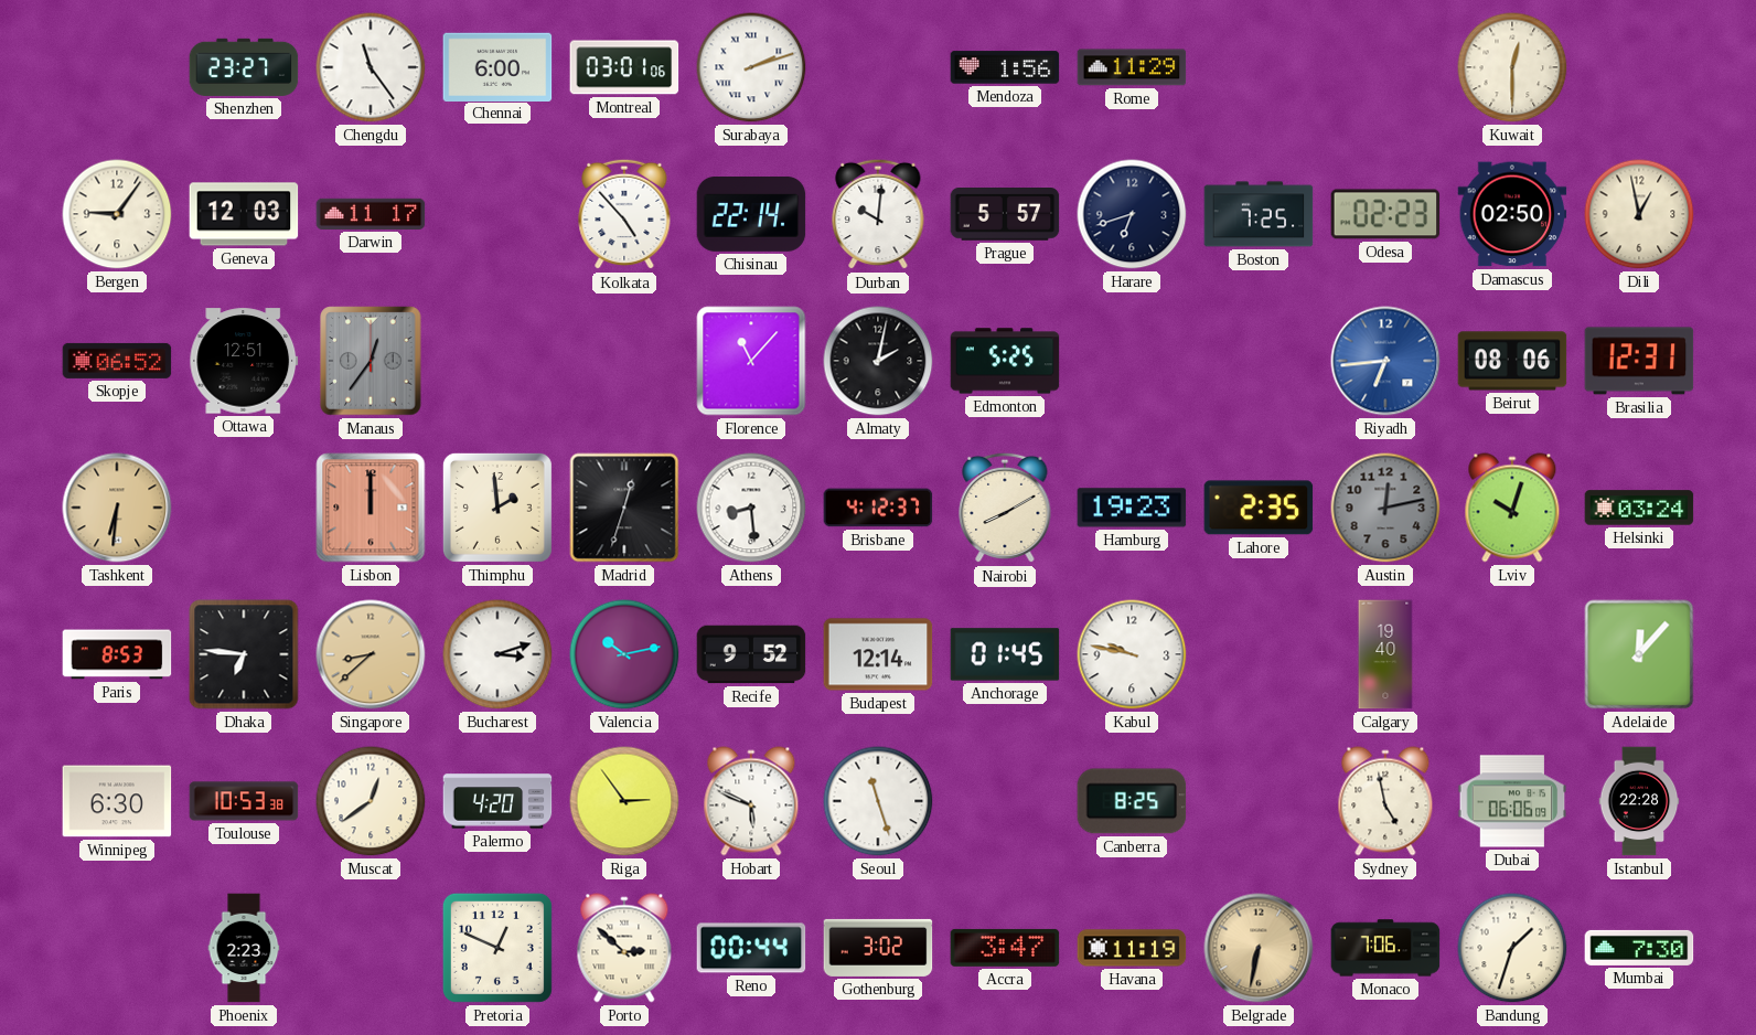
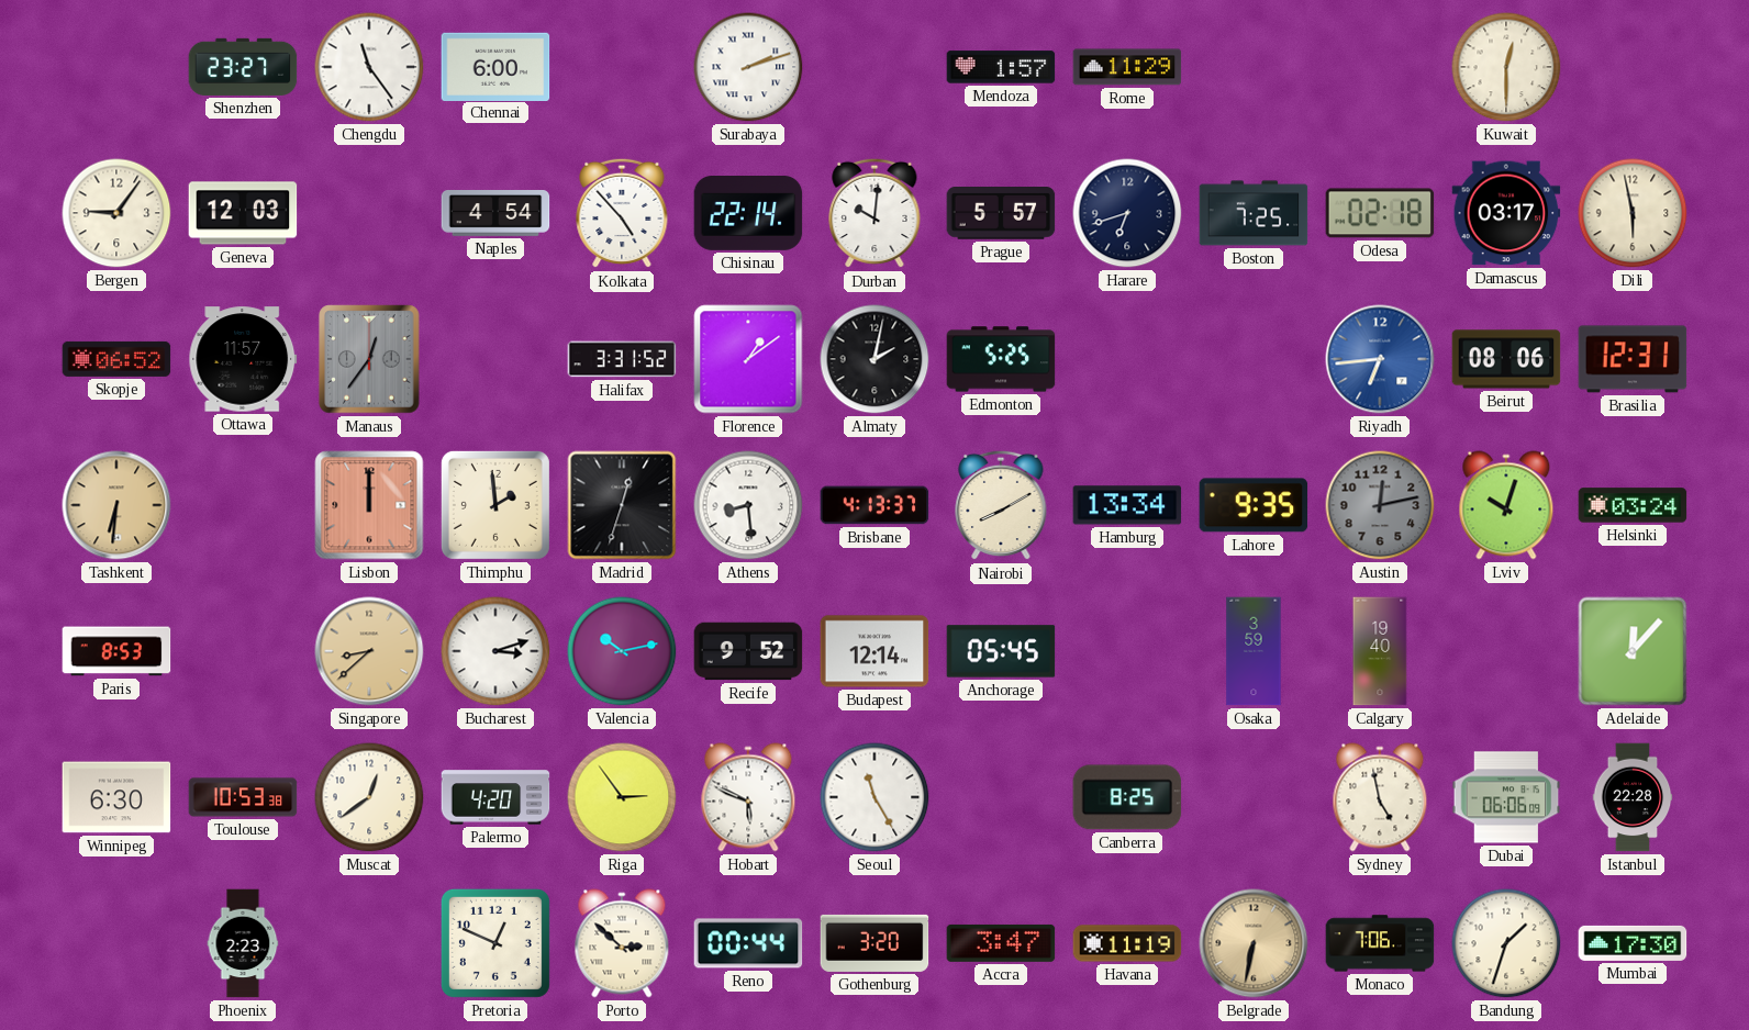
Montreal: 03:01 -> none
Mendoza: 1:56 -> 1:57
Darwin: 11:17 -> none
Naples: none -> 4:54
Odesa: 02:23 -> 02:18
Damascus: 02:50 -> 03:17
Dili: 12:58 -> 5:58
Ottawa: 12:51 -> 11:57
Halifax: none -> 3:31
Florence: 11:07 -> 1:09
Brisbane: 4:12 -> 4:13
Hamburg: 19:23 -> 13:34
Lahore: 2:35 -> 9:35
Dhaka: 6:46 -> none
Anchorage: 01:45 -> 05:45
Kabul: 9:47 -> none
Osaka: none -> 3:59
Seoul: 11:27 -> 11:25
Gothenburg: 3:02 -> 3:20
Mumbai: 7:30 -> 17:30
